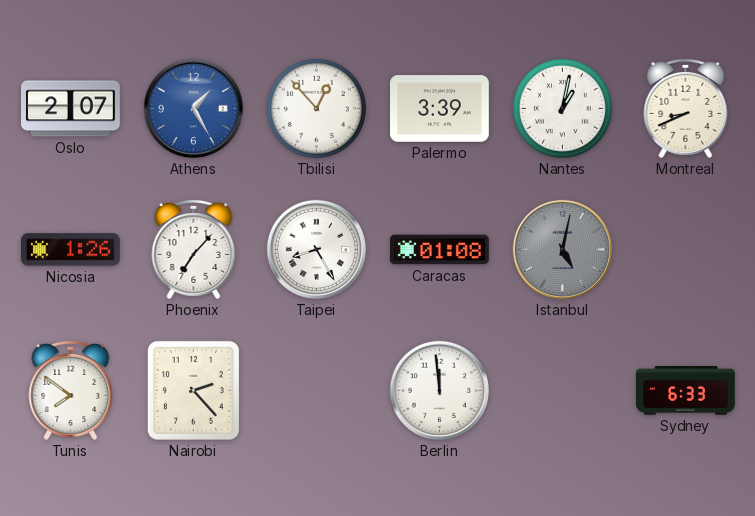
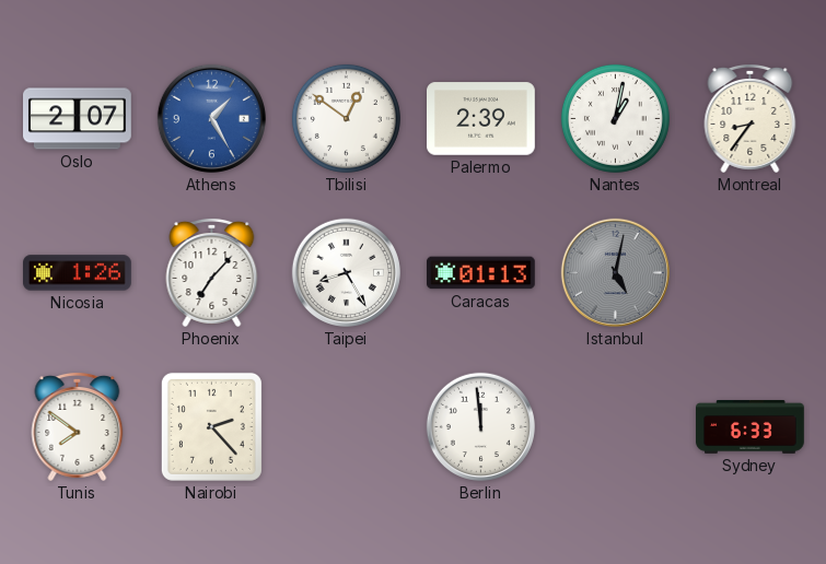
Tbilisi: 12:53 -> 12:51
Palermo: 3:39 -> 2:39
Montreal: 8:41 -> 8:36
Caracas: 01:08 -> 01:13
